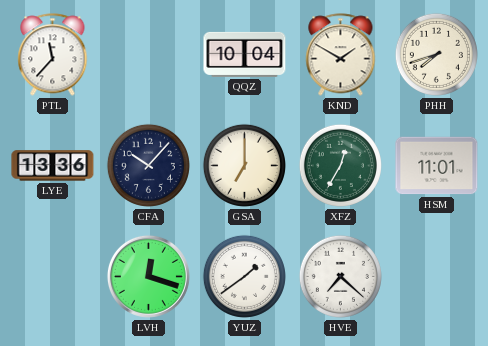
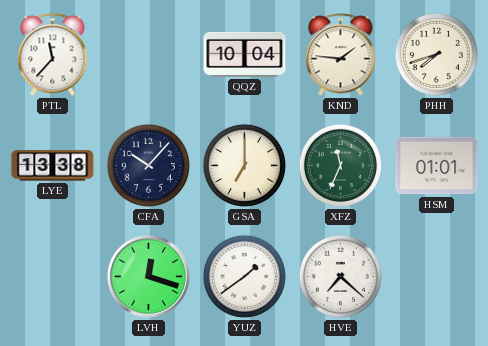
KND: 1:50 -> 1:46
LYE: 13:36 -> 13:38
XFZ: 12:35 -> 11:34
HSM: 11:01 -> 01:01
